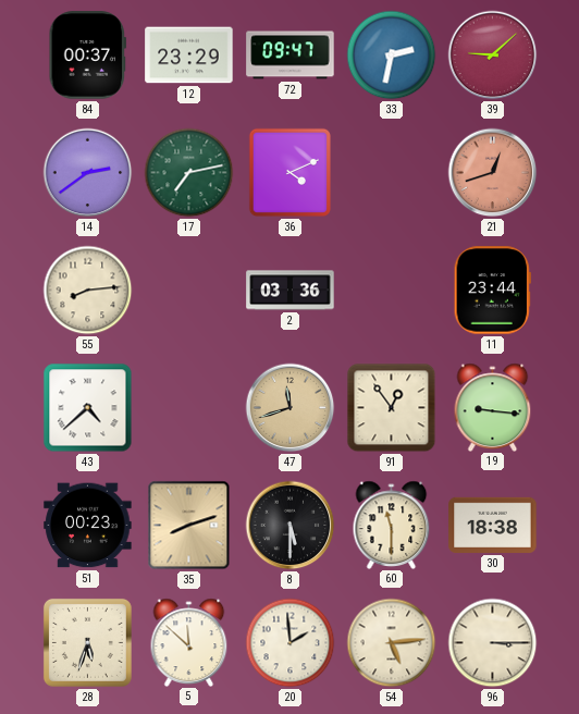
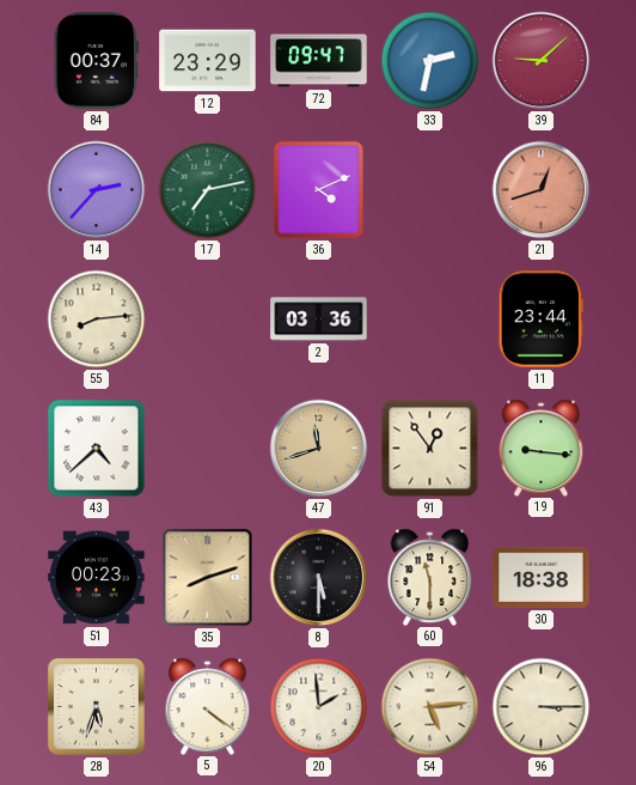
14: 2:39 -> 2:37
5: 11:52 -> 4:21
